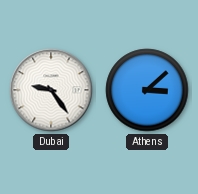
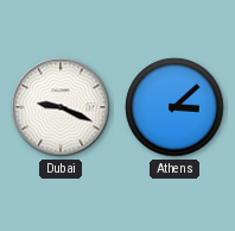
Dubai: 9:24 -> 9:19
